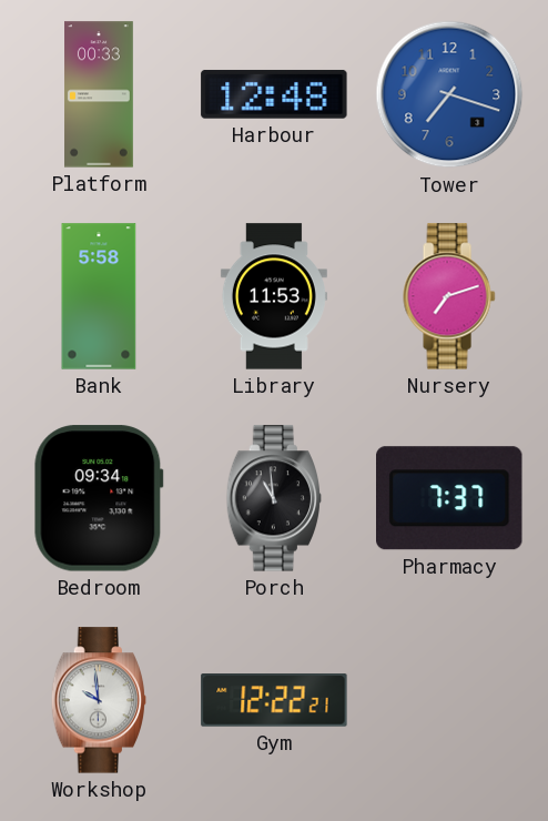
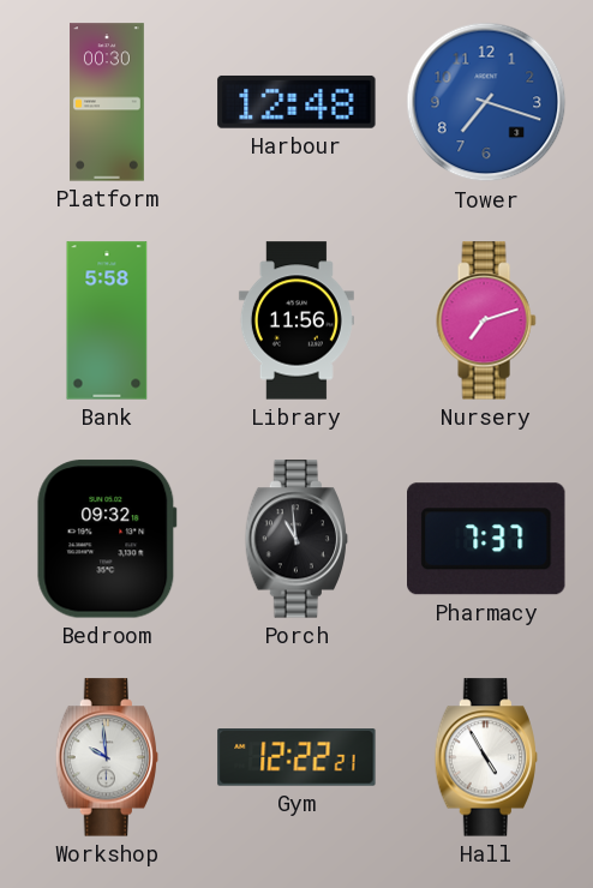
Platform: 00:33 -> 00:30
Library: 11:53 -> 11:56
Bedroom: 09:34 -> 09:32
Hall: none -> 4:55
